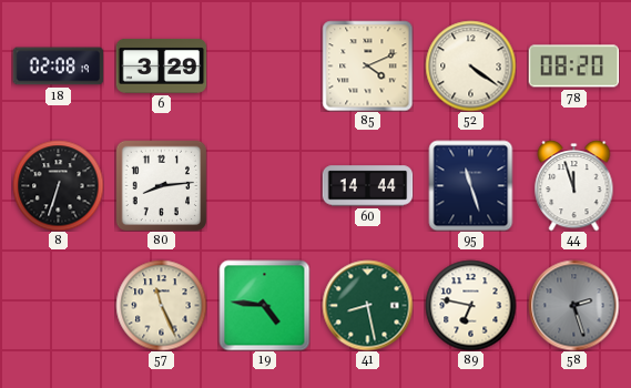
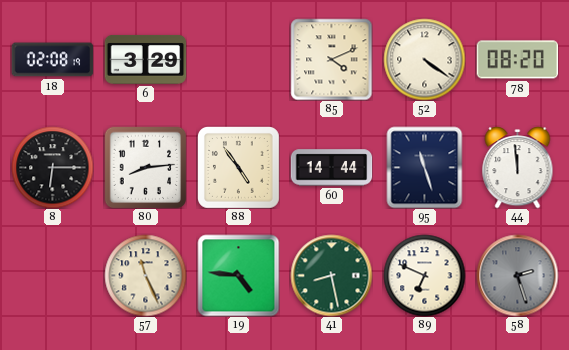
8: 6:33 -> 6:15
88: none -> 4:54
44: 11:57 -> 11:59
89: 6:47 -> 6:49
